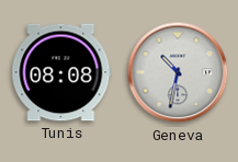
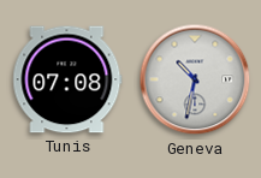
Tunis: 08:08 -> 07:08
